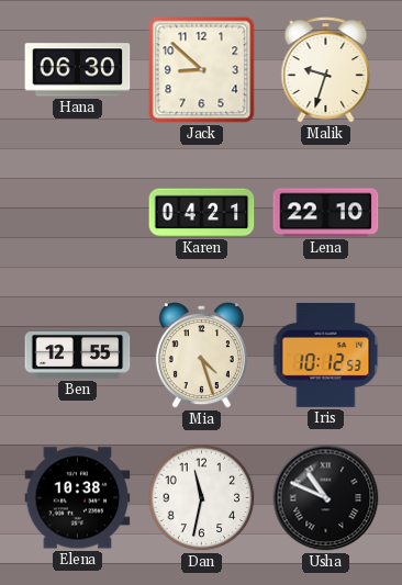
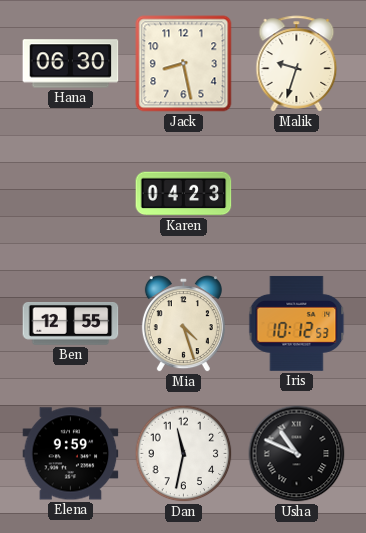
Jack: 8:52 -> 8:28
Karen: 04:21 -> 04:23
Lena: 22:10 -> none
Elena: 10:38 -> 9:59
